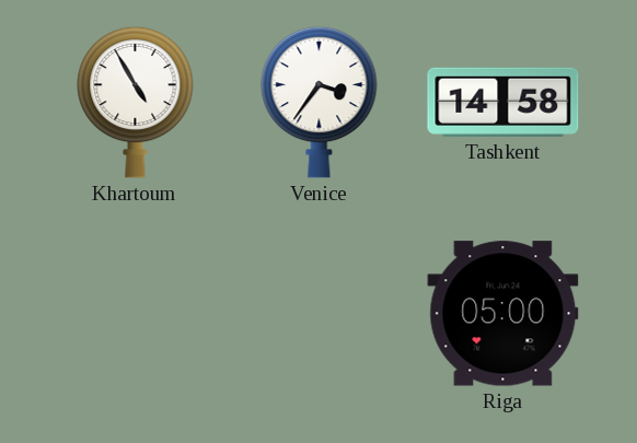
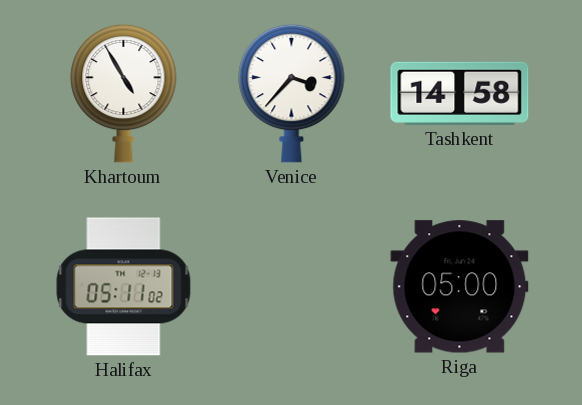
Venice: 3:36 -> 3:37
Halifax: none -> 05:11
